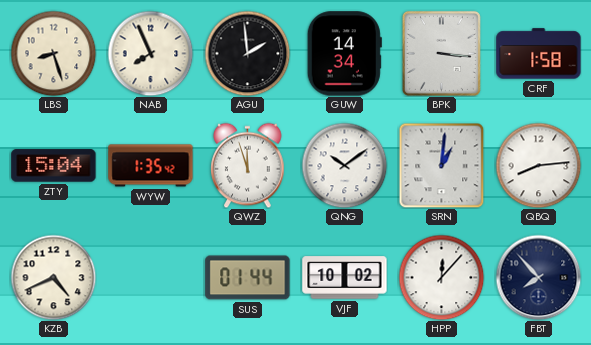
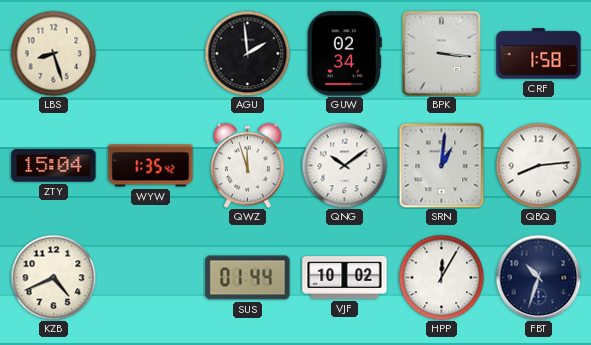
NAB: 7:56 -> none
GUW: 14:34 -> 02:34
HPP: 12:07 -> 12:05
FBT: 7:53 -> 10:33
